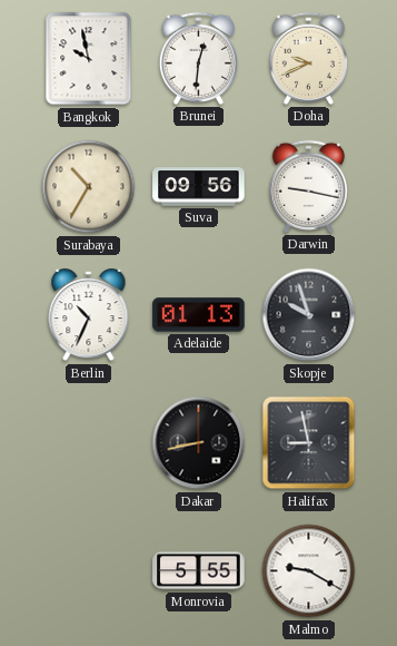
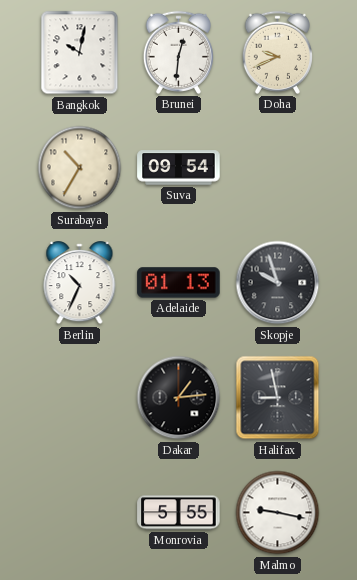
Bangkok: 9:58 -> 10:02
Suva: 09:56 -> 09:54
Darwin: 9:17 -> none
Dakar: 8:43 -> 1:14
Malmo: 9:20 -> 9:17
